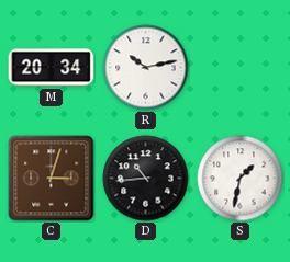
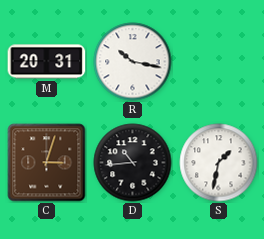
M: 20:34 -> 20:31
R: 10:13 -> 10:17
